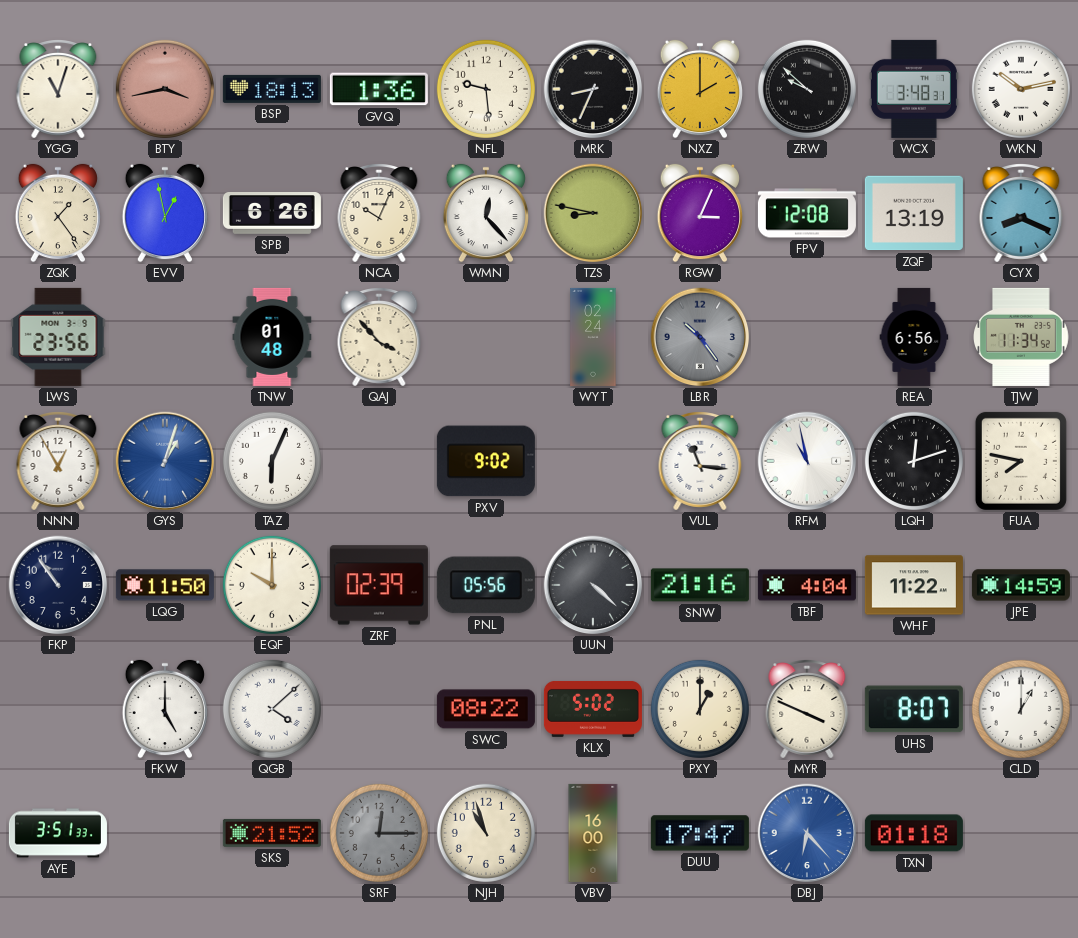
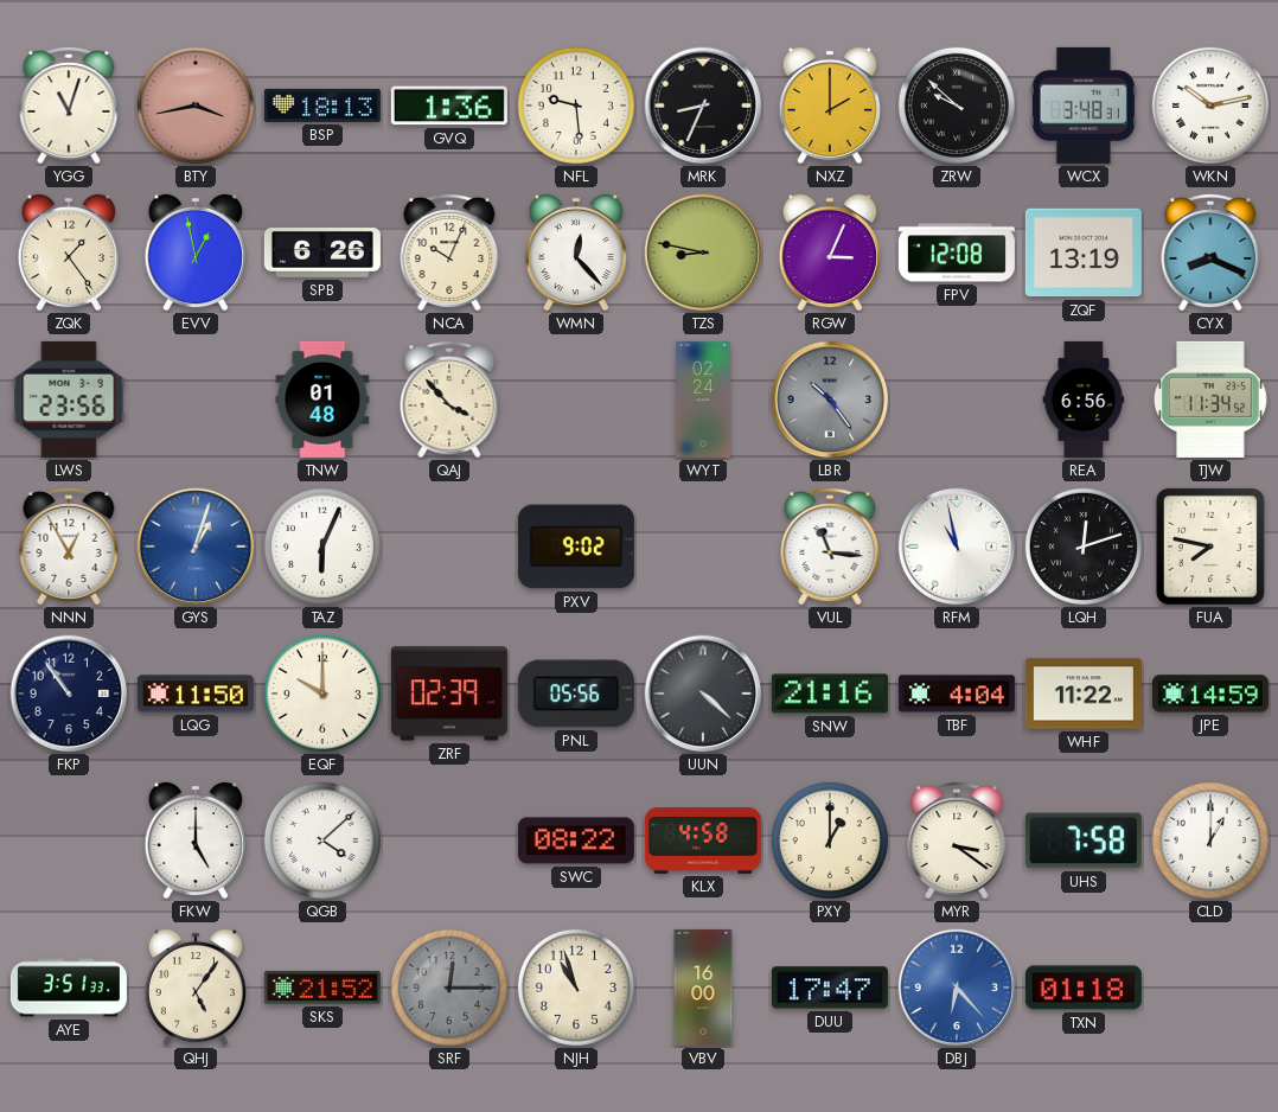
KLX: 5:02 -> 4:58
MYR: 3:49 -> 3:21
UHS: 8:07 -> 7:58
QHJ: none -> 5:06
